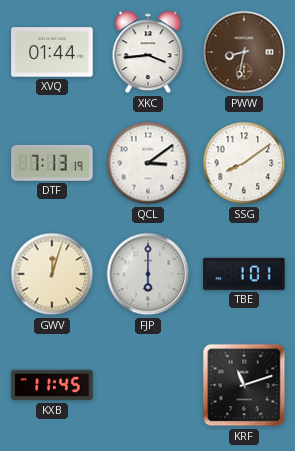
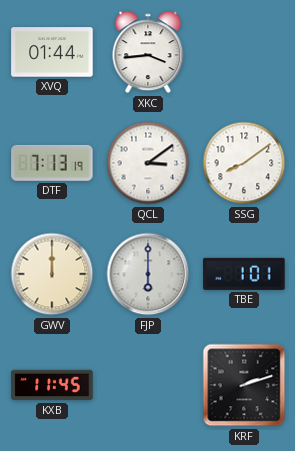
PWW: 8:32 -> none
GWV: 12:03 -> 12:00
KRF: 11:12 -> 2:12
